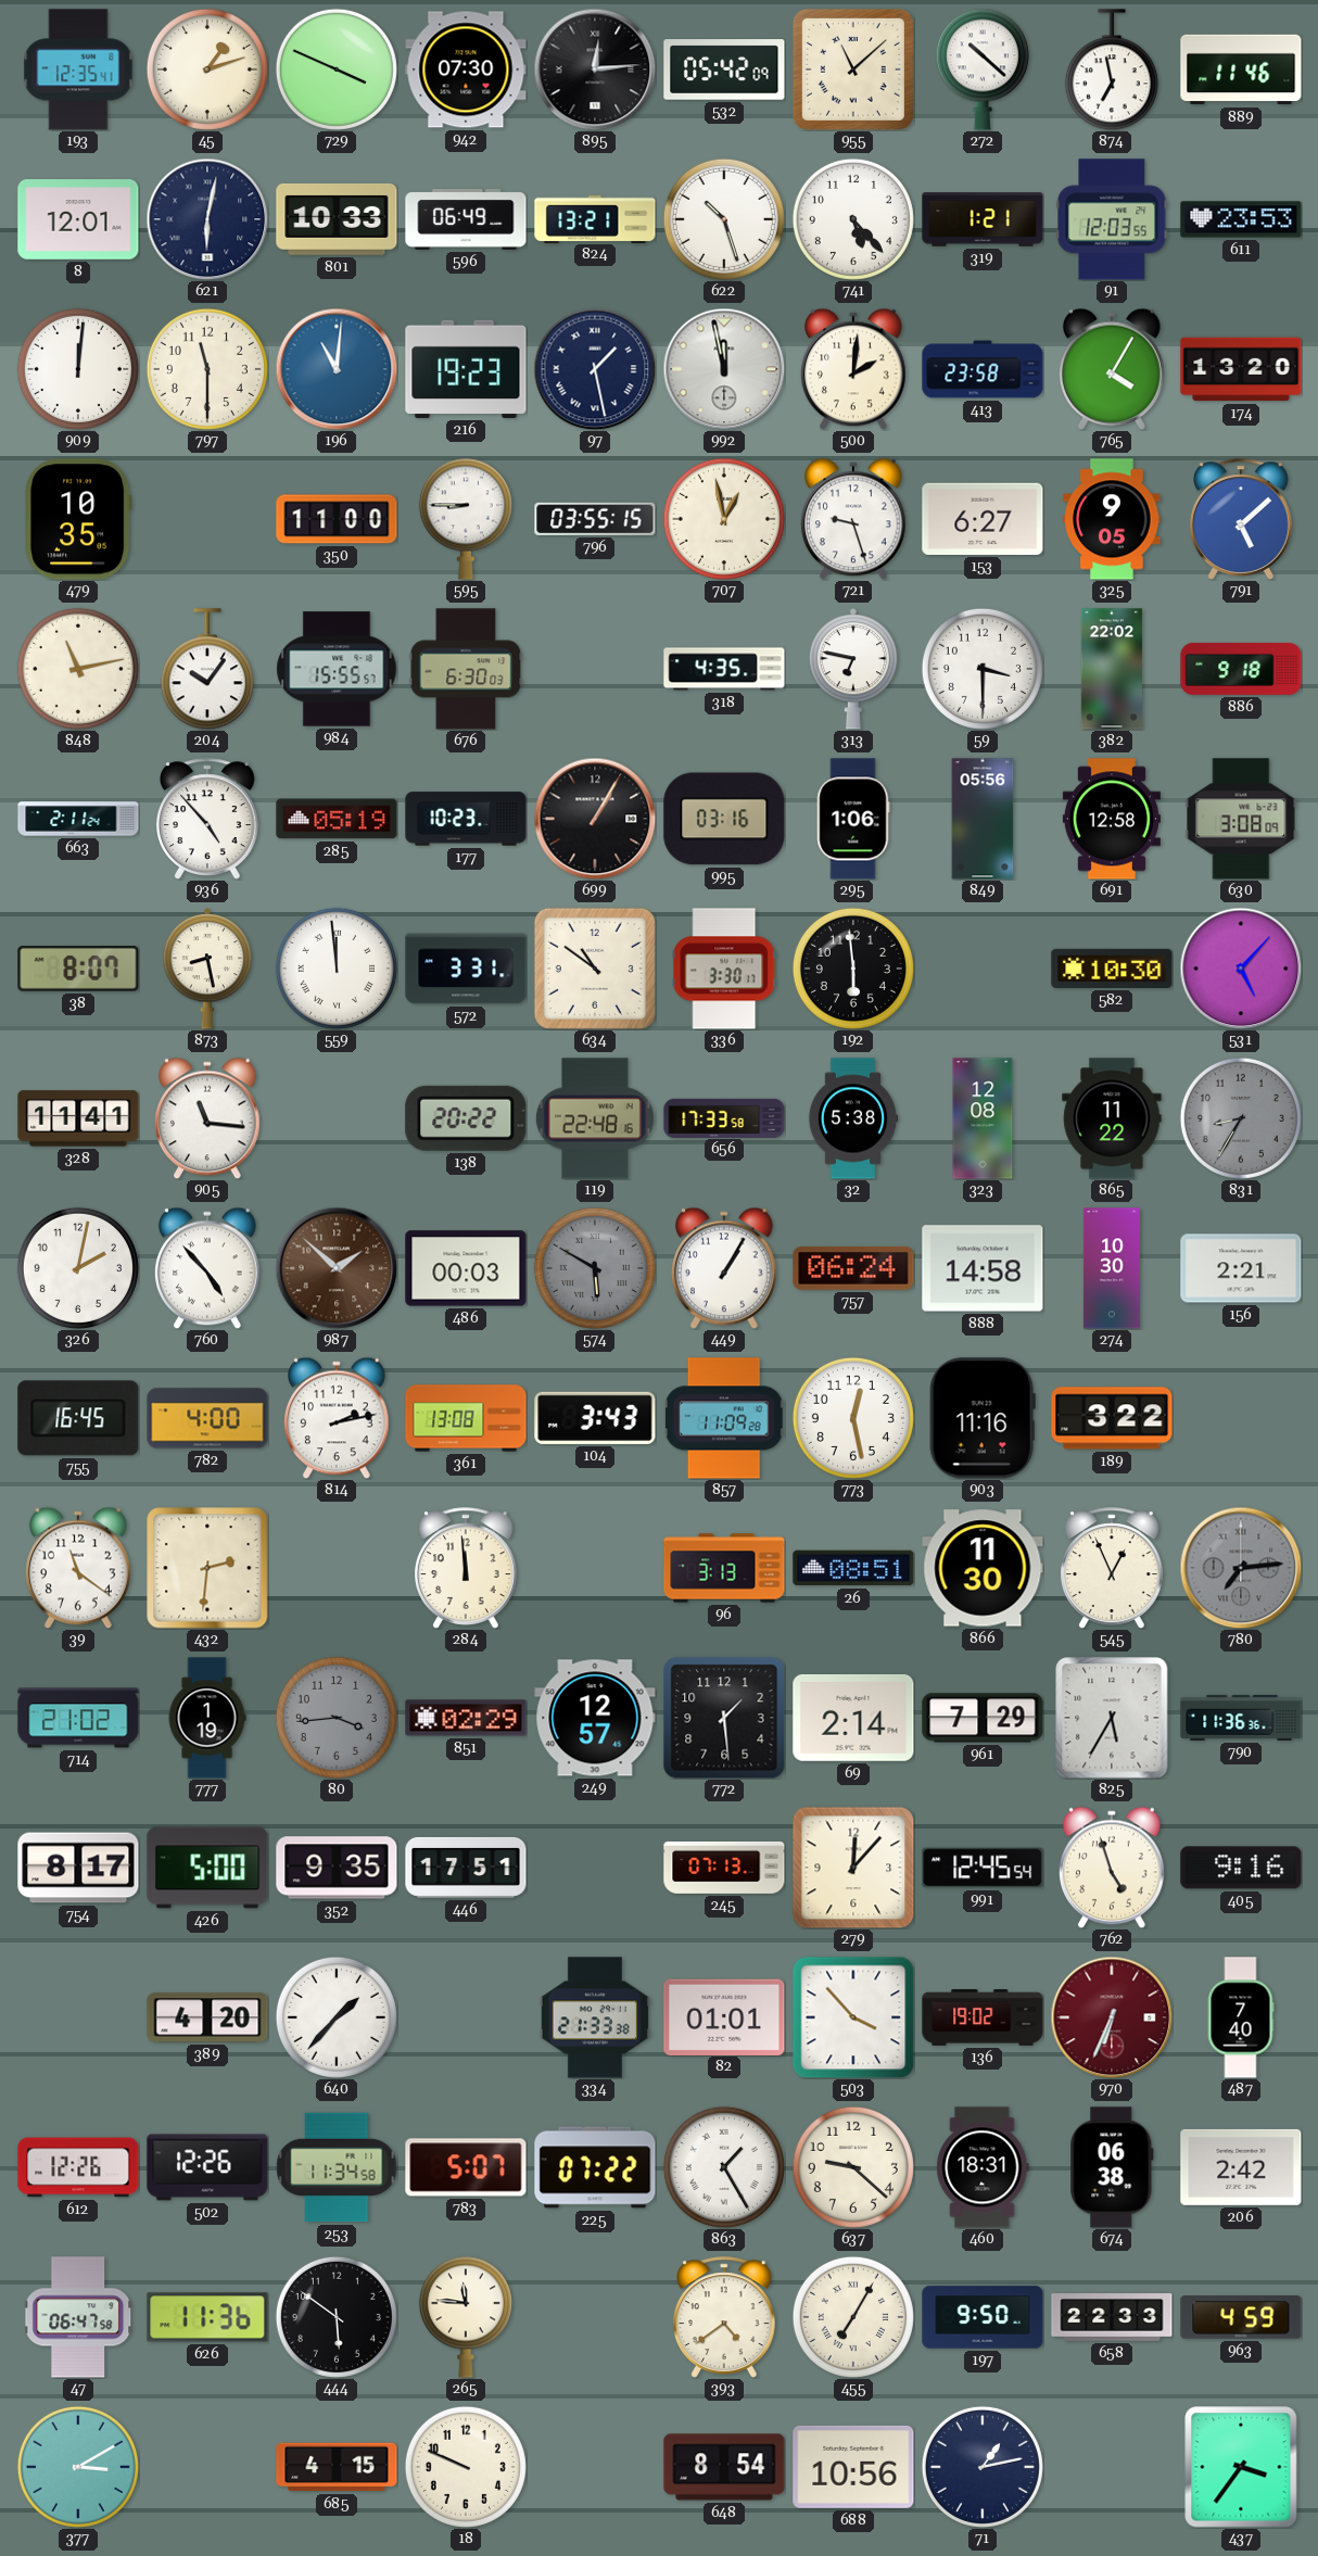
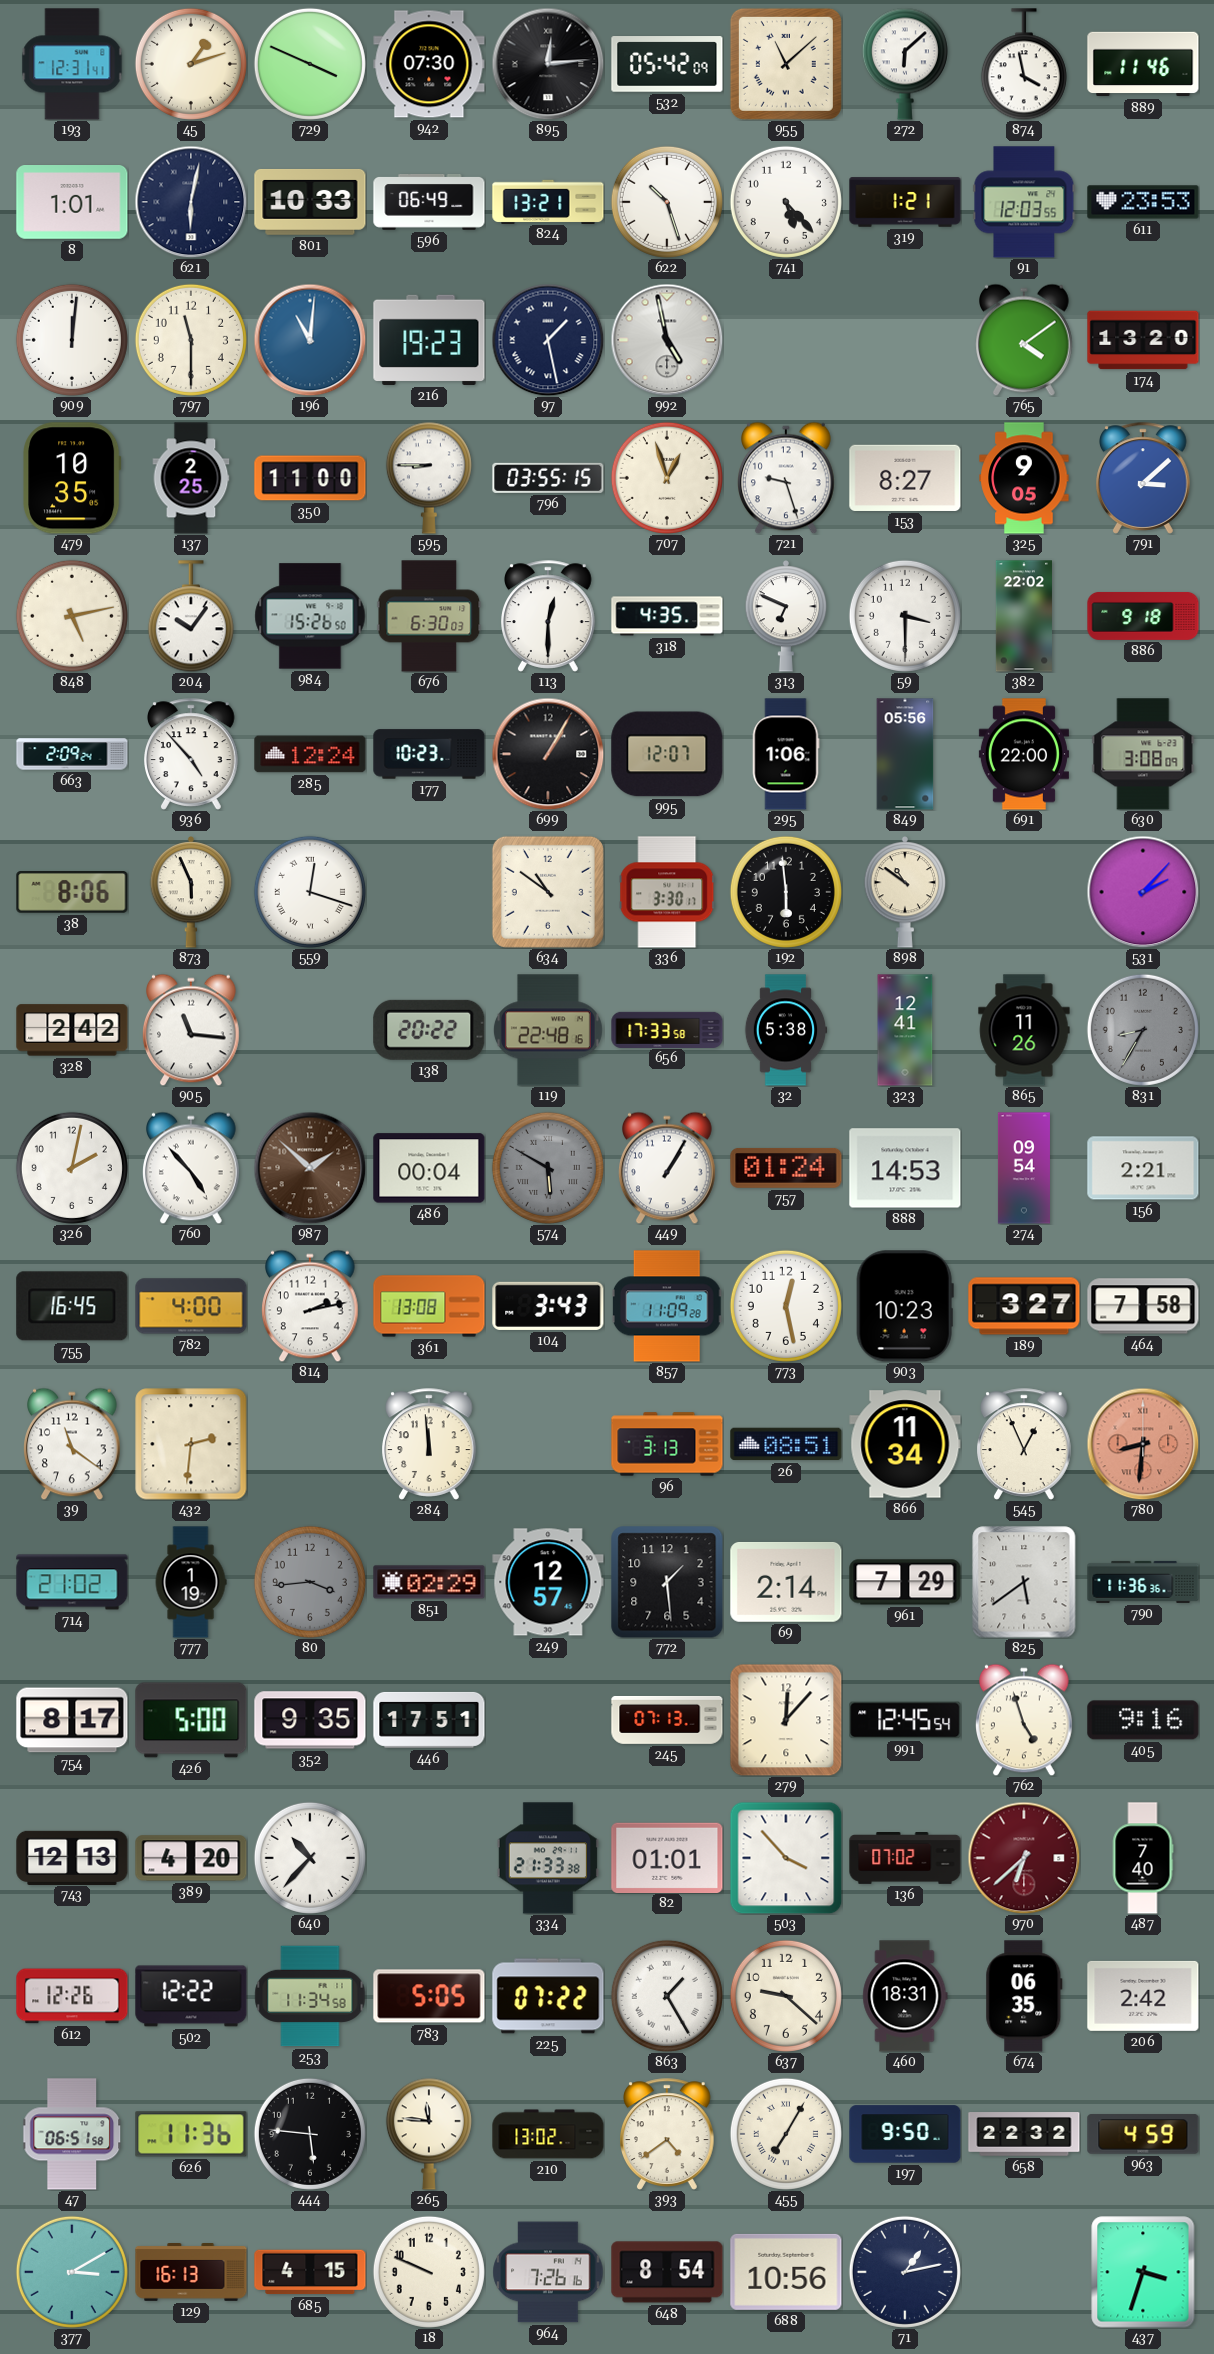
193: 12:35 -> 12:31
272: 10:22 -> 6:08
874: 6:58 -> 3:58
8: 12:01 -> 1:01
992: 11:58 -> 4:58
500: 2:01 -> none
413: 23:58 -> none
765: 4:05 -> 4:09
137: none -> 2:25
707: 12:58 -> 12:57
153: 6:27 -> 8:27
791: 5:08 -> 3:08
848: 11:13 -> 5:13
984: 15:55 -> 15:26
113: none -> 12:30
313: 6:47 -> 6:49
663: 2:11 -> 2:09
285: 05:19 -> 12:24
995: 03:16 -> 12:07
691: 12:58 -> 22:00
38: 8:07 -> 8:06
873: 8:28 -> 5:56
559: 11:59 -> 12:18
572: 3:31 -> none
898: none -> 10:51
582: 10:30 -> none
531: 5:07 -> 2:07
328: 11:41 -> 2:42
323: 12:08 -> 12:41
865: 11:22 -> 11:26
486: 00:03 -> 00:04
757: 06:24 -> 01:24
888: 14:58 -> 14:53
274: 10:30 -> 09:54
903: 11:16 -> 10:23
189: 3:22 -> 3:27
464: none -> 7:58
866: 11:30 -> 11:34
780: 7:14 -> 8:31
780 dial: grey -> salmon
825: 5:35 -> 5:39
743: none -> 12:13
640: 1:37 -> 10:37
136: 19:02 -> 07:02
970: 6:34 -> 6:38
502: 12:26 -> 12:22
783: 5:07 -> 5:05
674: 06:38 -> 06:35
47: 06:47 -> 06:51
444: 5:51 -> 5:46
210: none -> 13:02
658: 22:33 -> 22:32
129: none -> 16:13
964: none -> 7:26
437: 3:36 -> 3:33
